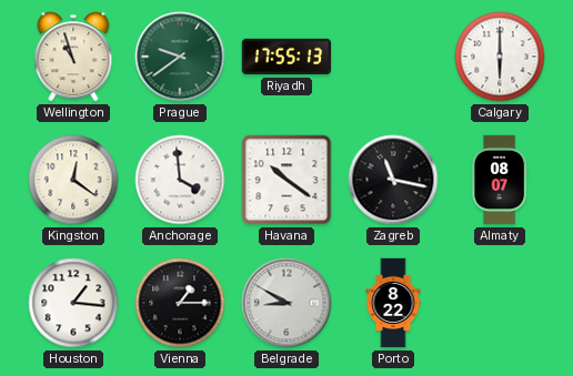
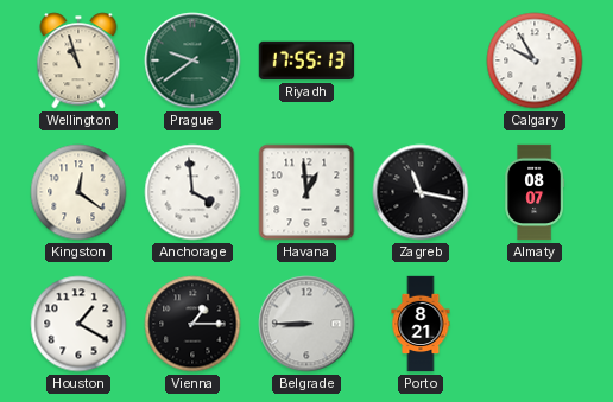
Calgary: 6:00 -> 9:55
Havana: 10:21 -> 12:59
Houston: 1:16 -> 1:20
Belgrade: 8:50 -> 8:45
Porto: 8:22 -> 8:21
